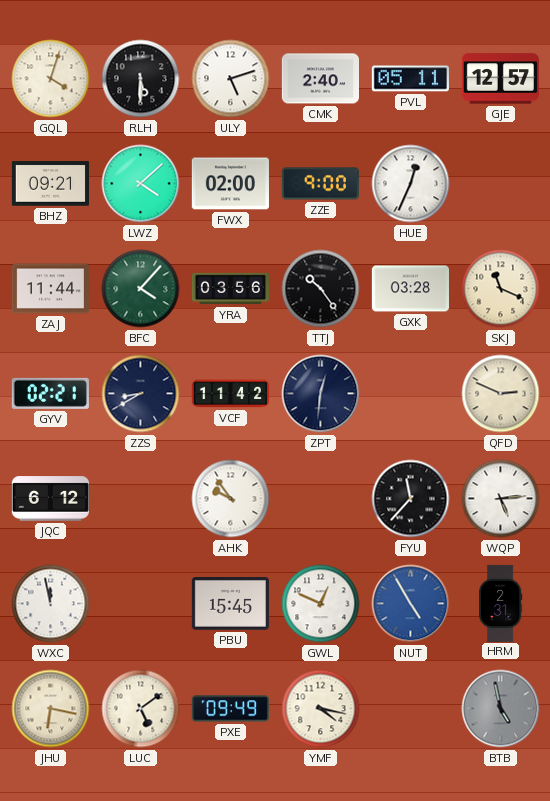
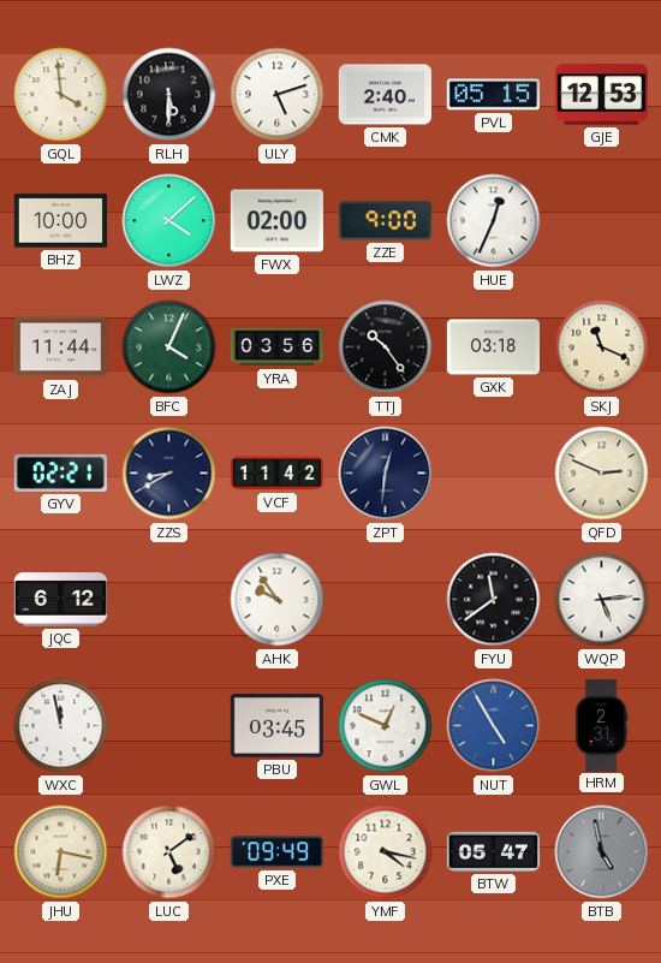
GQL: 4:03 -> 3:59
PVL: 05:11 -> 05:15
GJE: 12:57 -> 12:53
BHZ: 09:21 -> 10:00
BFC: 4:07 -> 4:04
GXK: 03:28 -> 03:18
FYU: 11:37 -> 11:39
PBU: 15:45 -> 03:45
BTW: none -> 05:47
